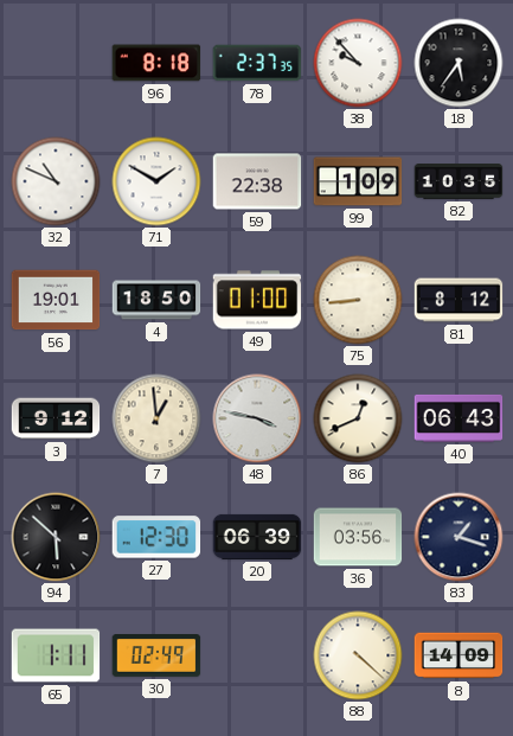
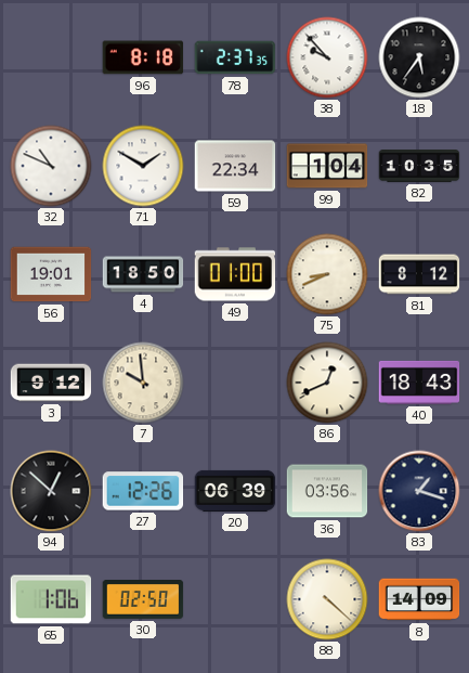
59: 22:38 -> 22:34
99: 1:09 -> 1:04
75: 8:44 -> 8:41
7: 12:59 -> 9:59
48: 3:47 -> none
40: 06:43 -> 18:43
94: 5:52 -> 12:52
27: 12:30 -> 12:26
65: 1:11 -> 1:06
30: 02:49 -> 02:50
